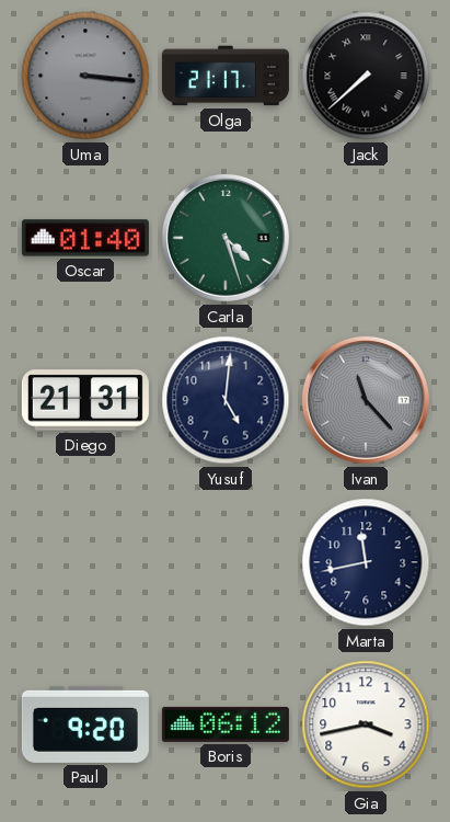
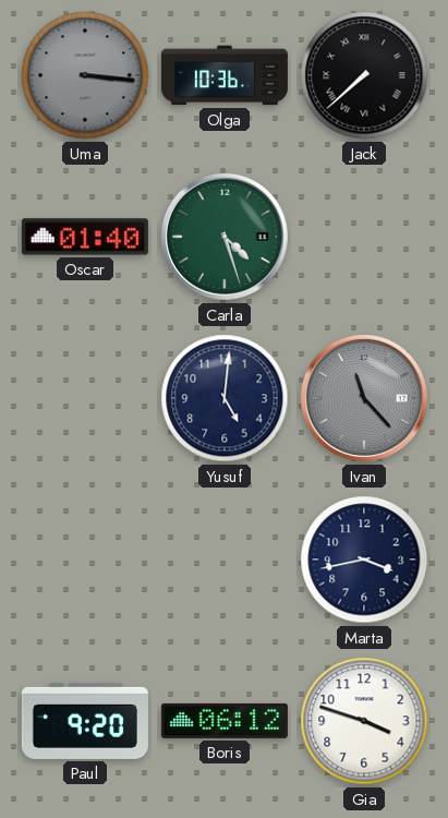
Olga: 21:17 -> 10:36
Diego: 21:31 -> none
Marta: 11:43 -> 3:43
Gia: 3:43 -> 3:48
